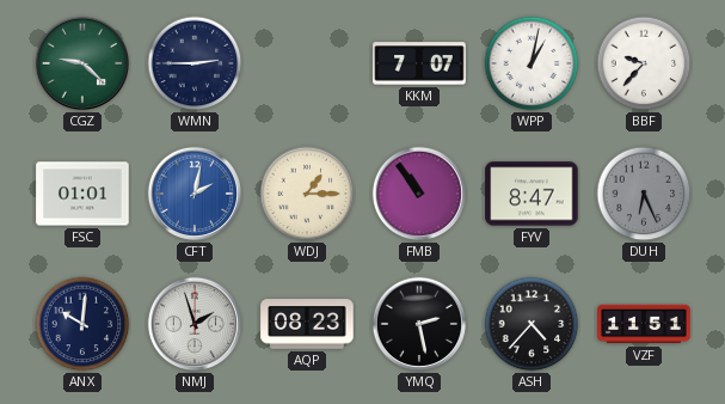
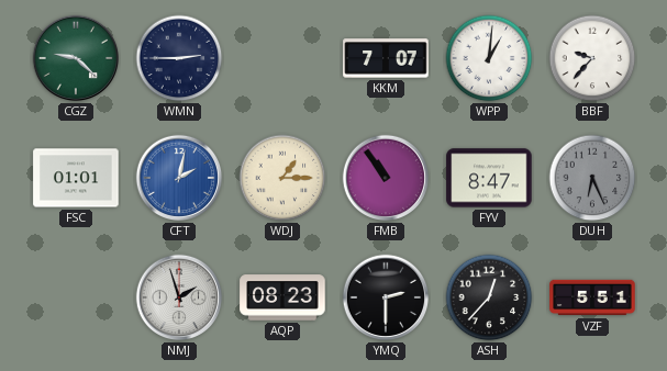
WPP: 1:02 -> 1:01
ANX: 10:01 -> none
YMQ: 2:28 -> 2:30
ASH: 4:37 -> 12:37
VZF: 11:51 -> 5:51
